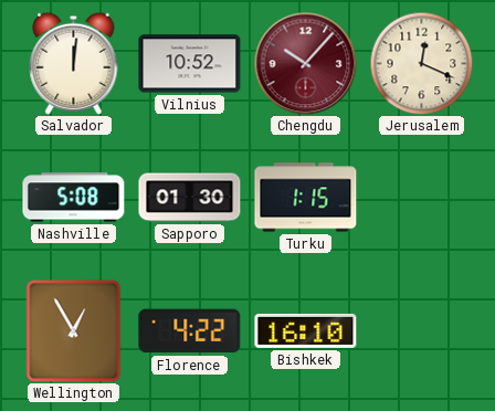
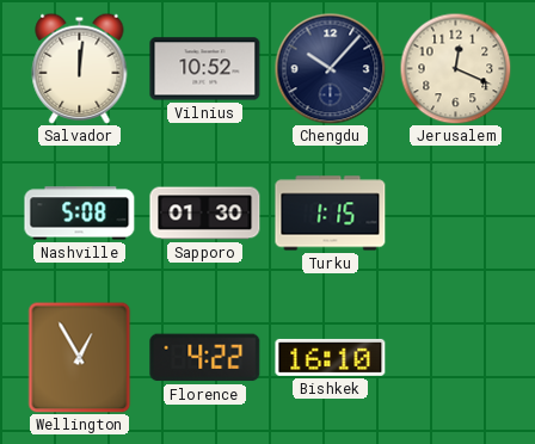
Chengdu dial: burgundy -> navy
